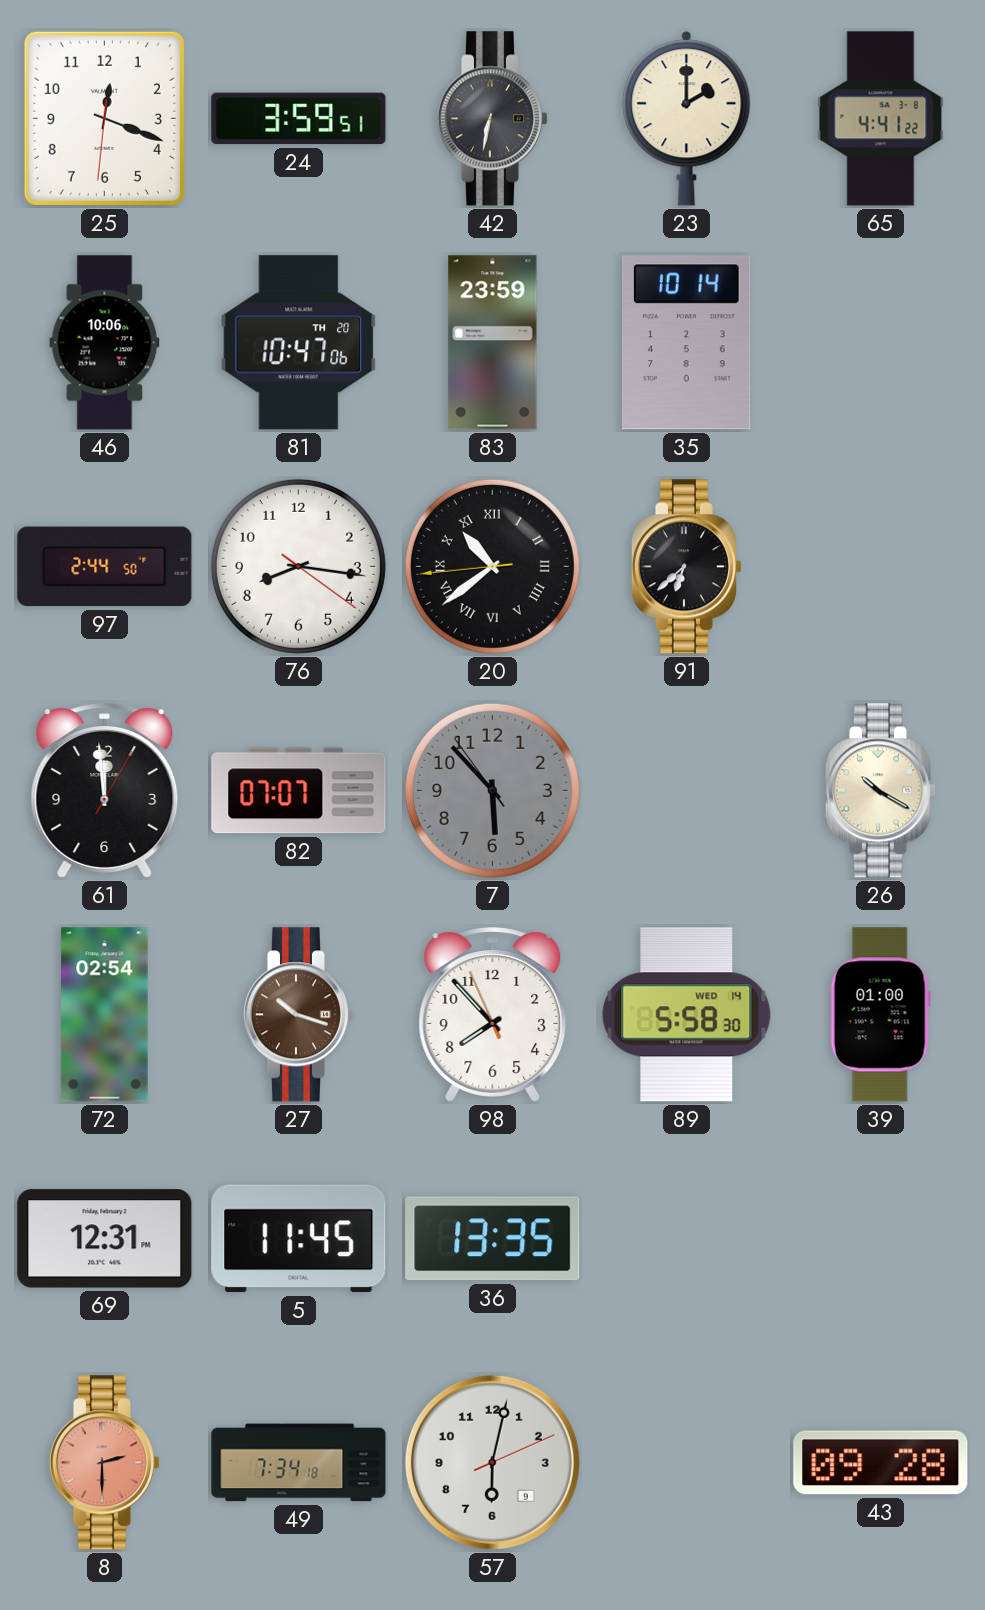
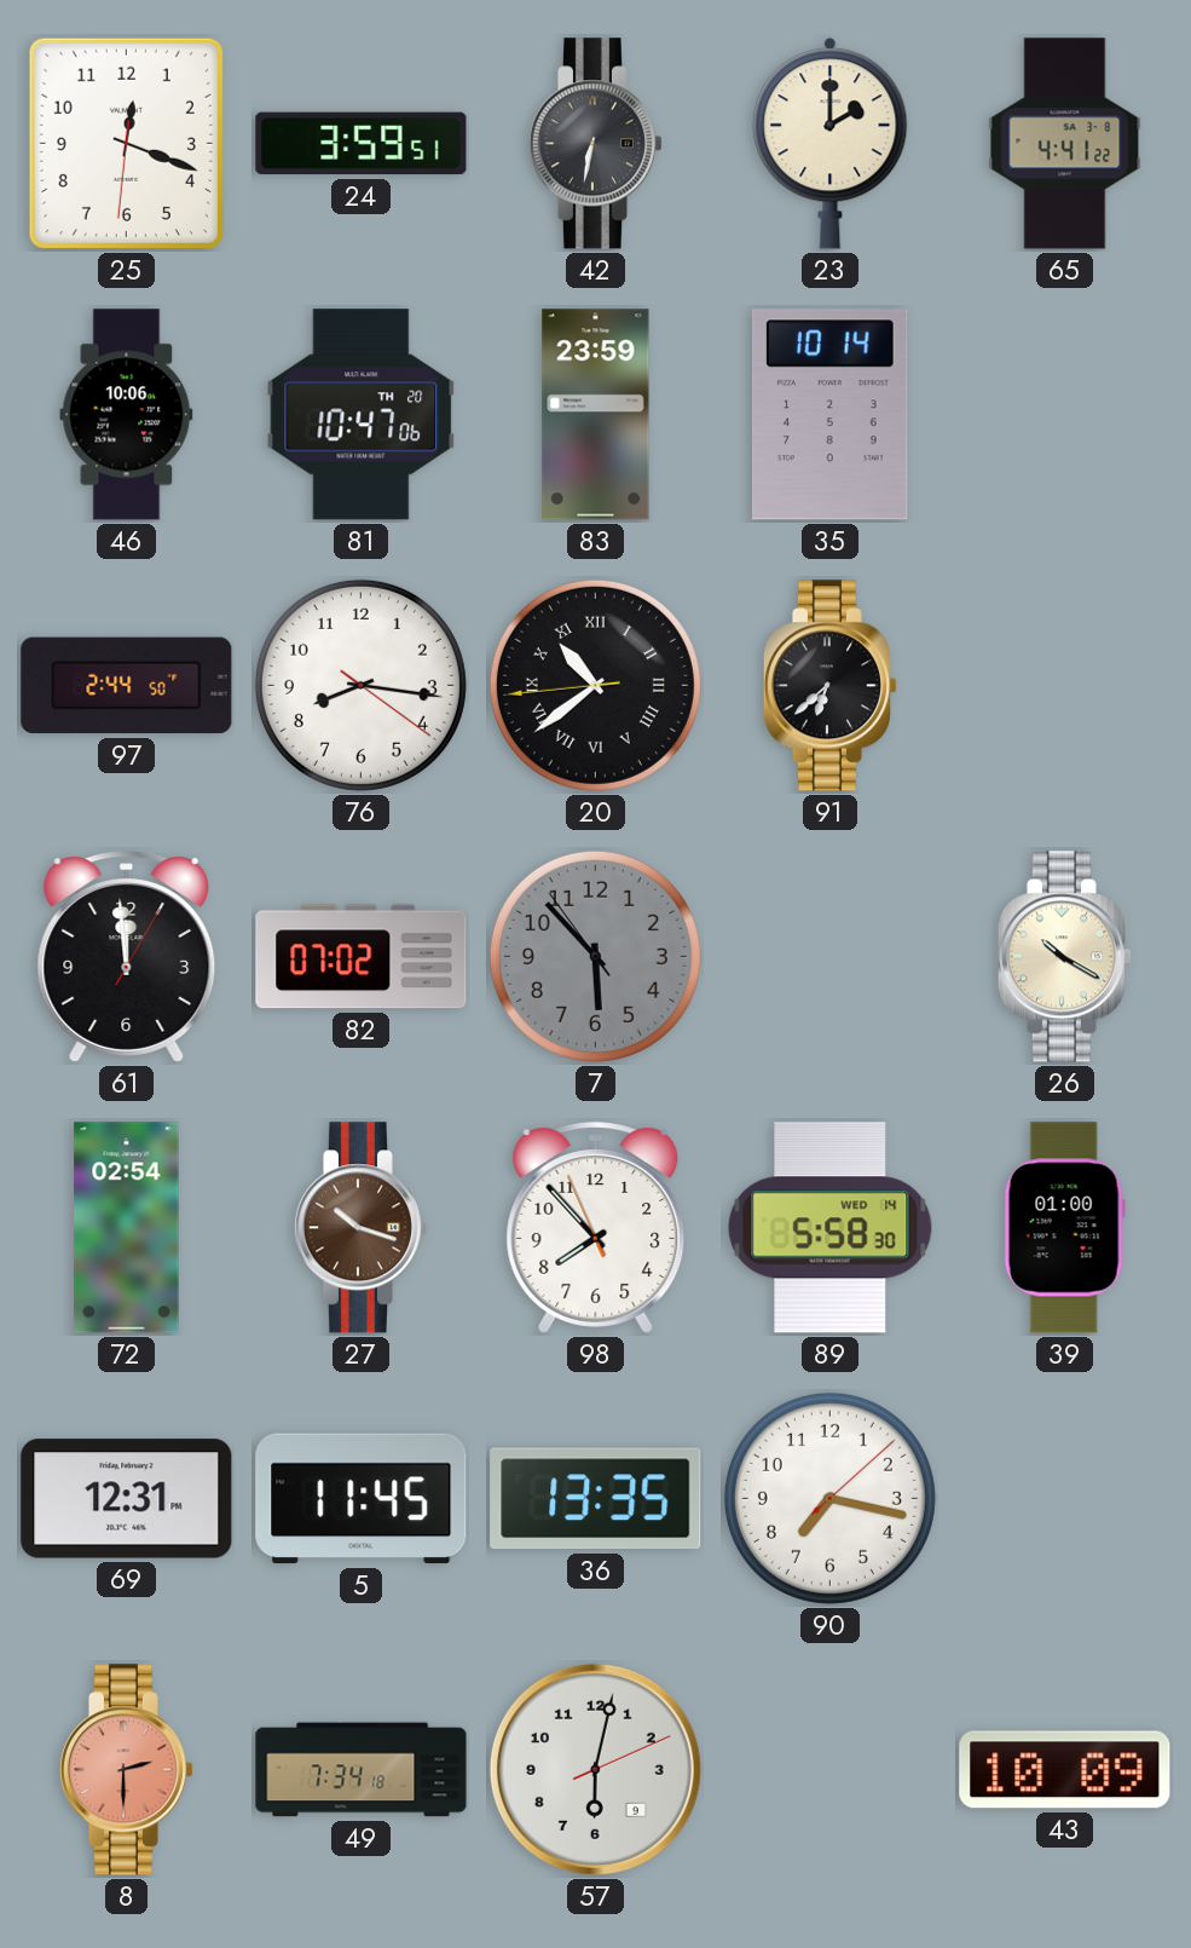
82: 07:07 -> 07:02
90: none -> 7:17
43: 09:28 -> 10:09
